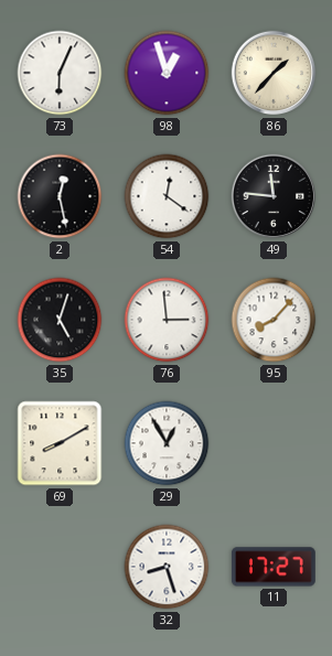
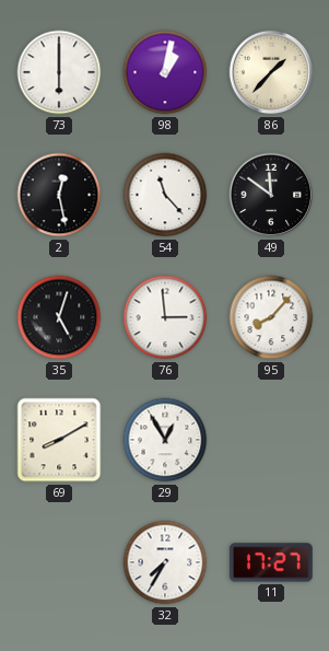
73: 6:04 -> 6:00
98: 12:57 -> 1:02
54: 12:21 -> 11:23
49: 11:46 -> 11:51
32: 8:27 -> 7:35
